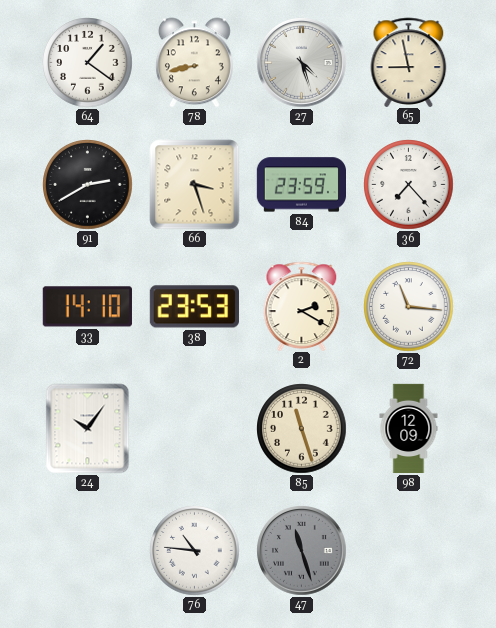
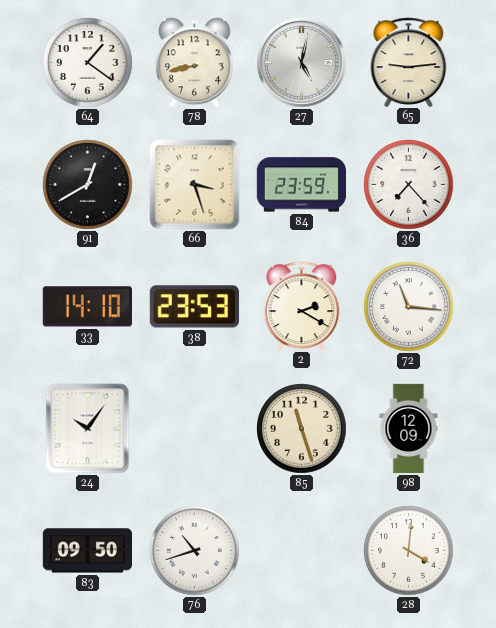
27: 4:27 -> 5:02
65: 8:58 -> 9:14
91: 2:40 -> 12:40
83: none -> 09:50
76: 10:46 -> 10:42
47: 11:27 -> none
28: none -> 4:01
